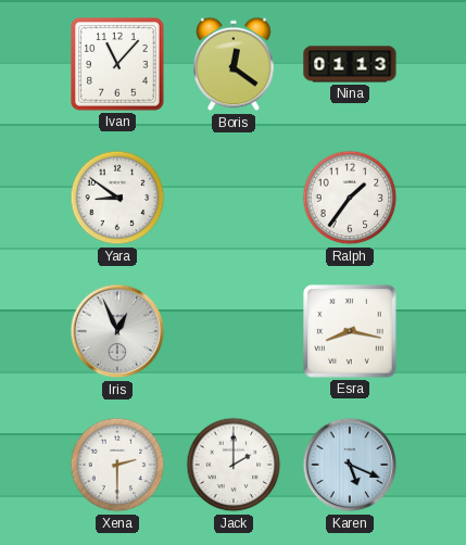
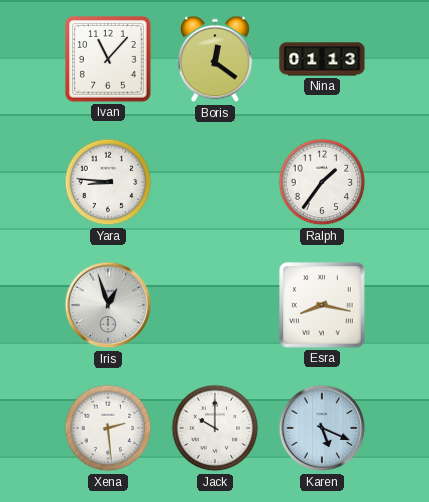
Yara: 8:51 -> 8:46
Iris: 12:56 -> 12:57
Xena: 2:30 -> 2:29
Jack: 2:00 -> 10:00
